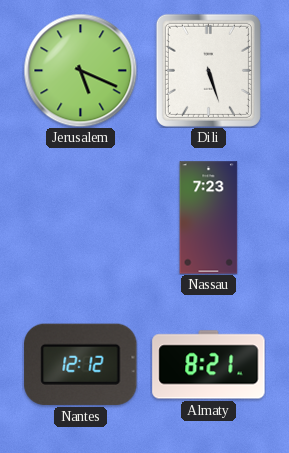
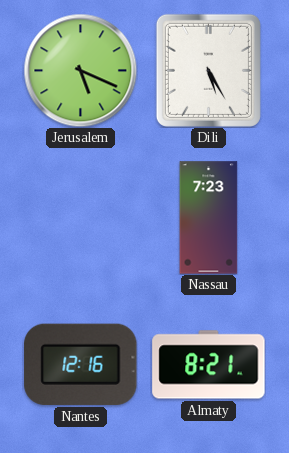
Dili: 5:27 -> 5:25
Nantes: 12:12 -> 12:16
